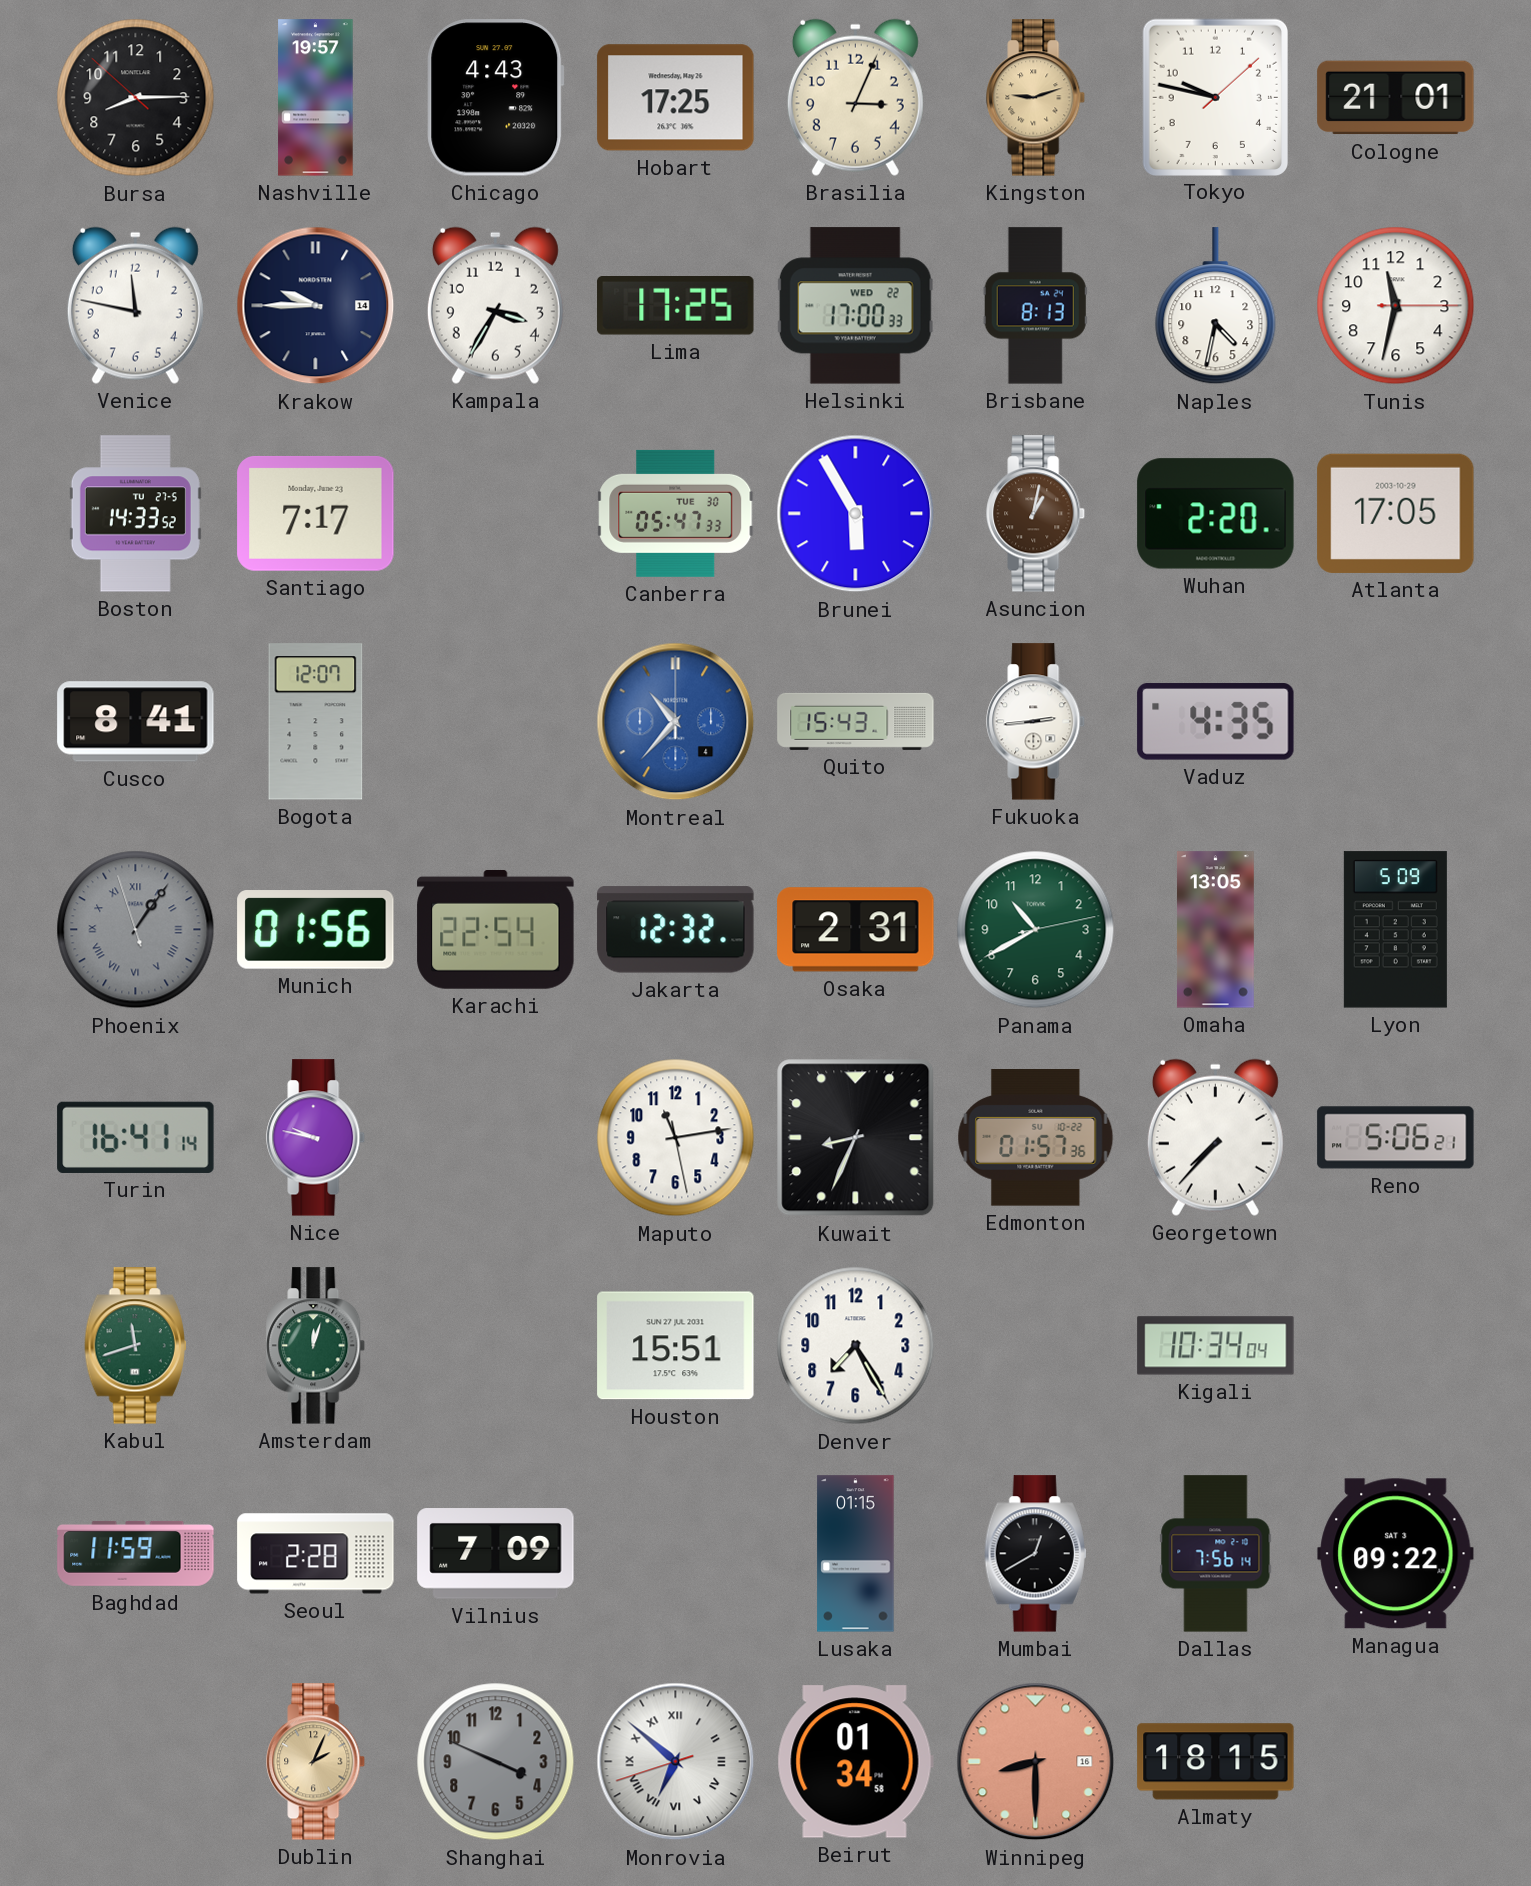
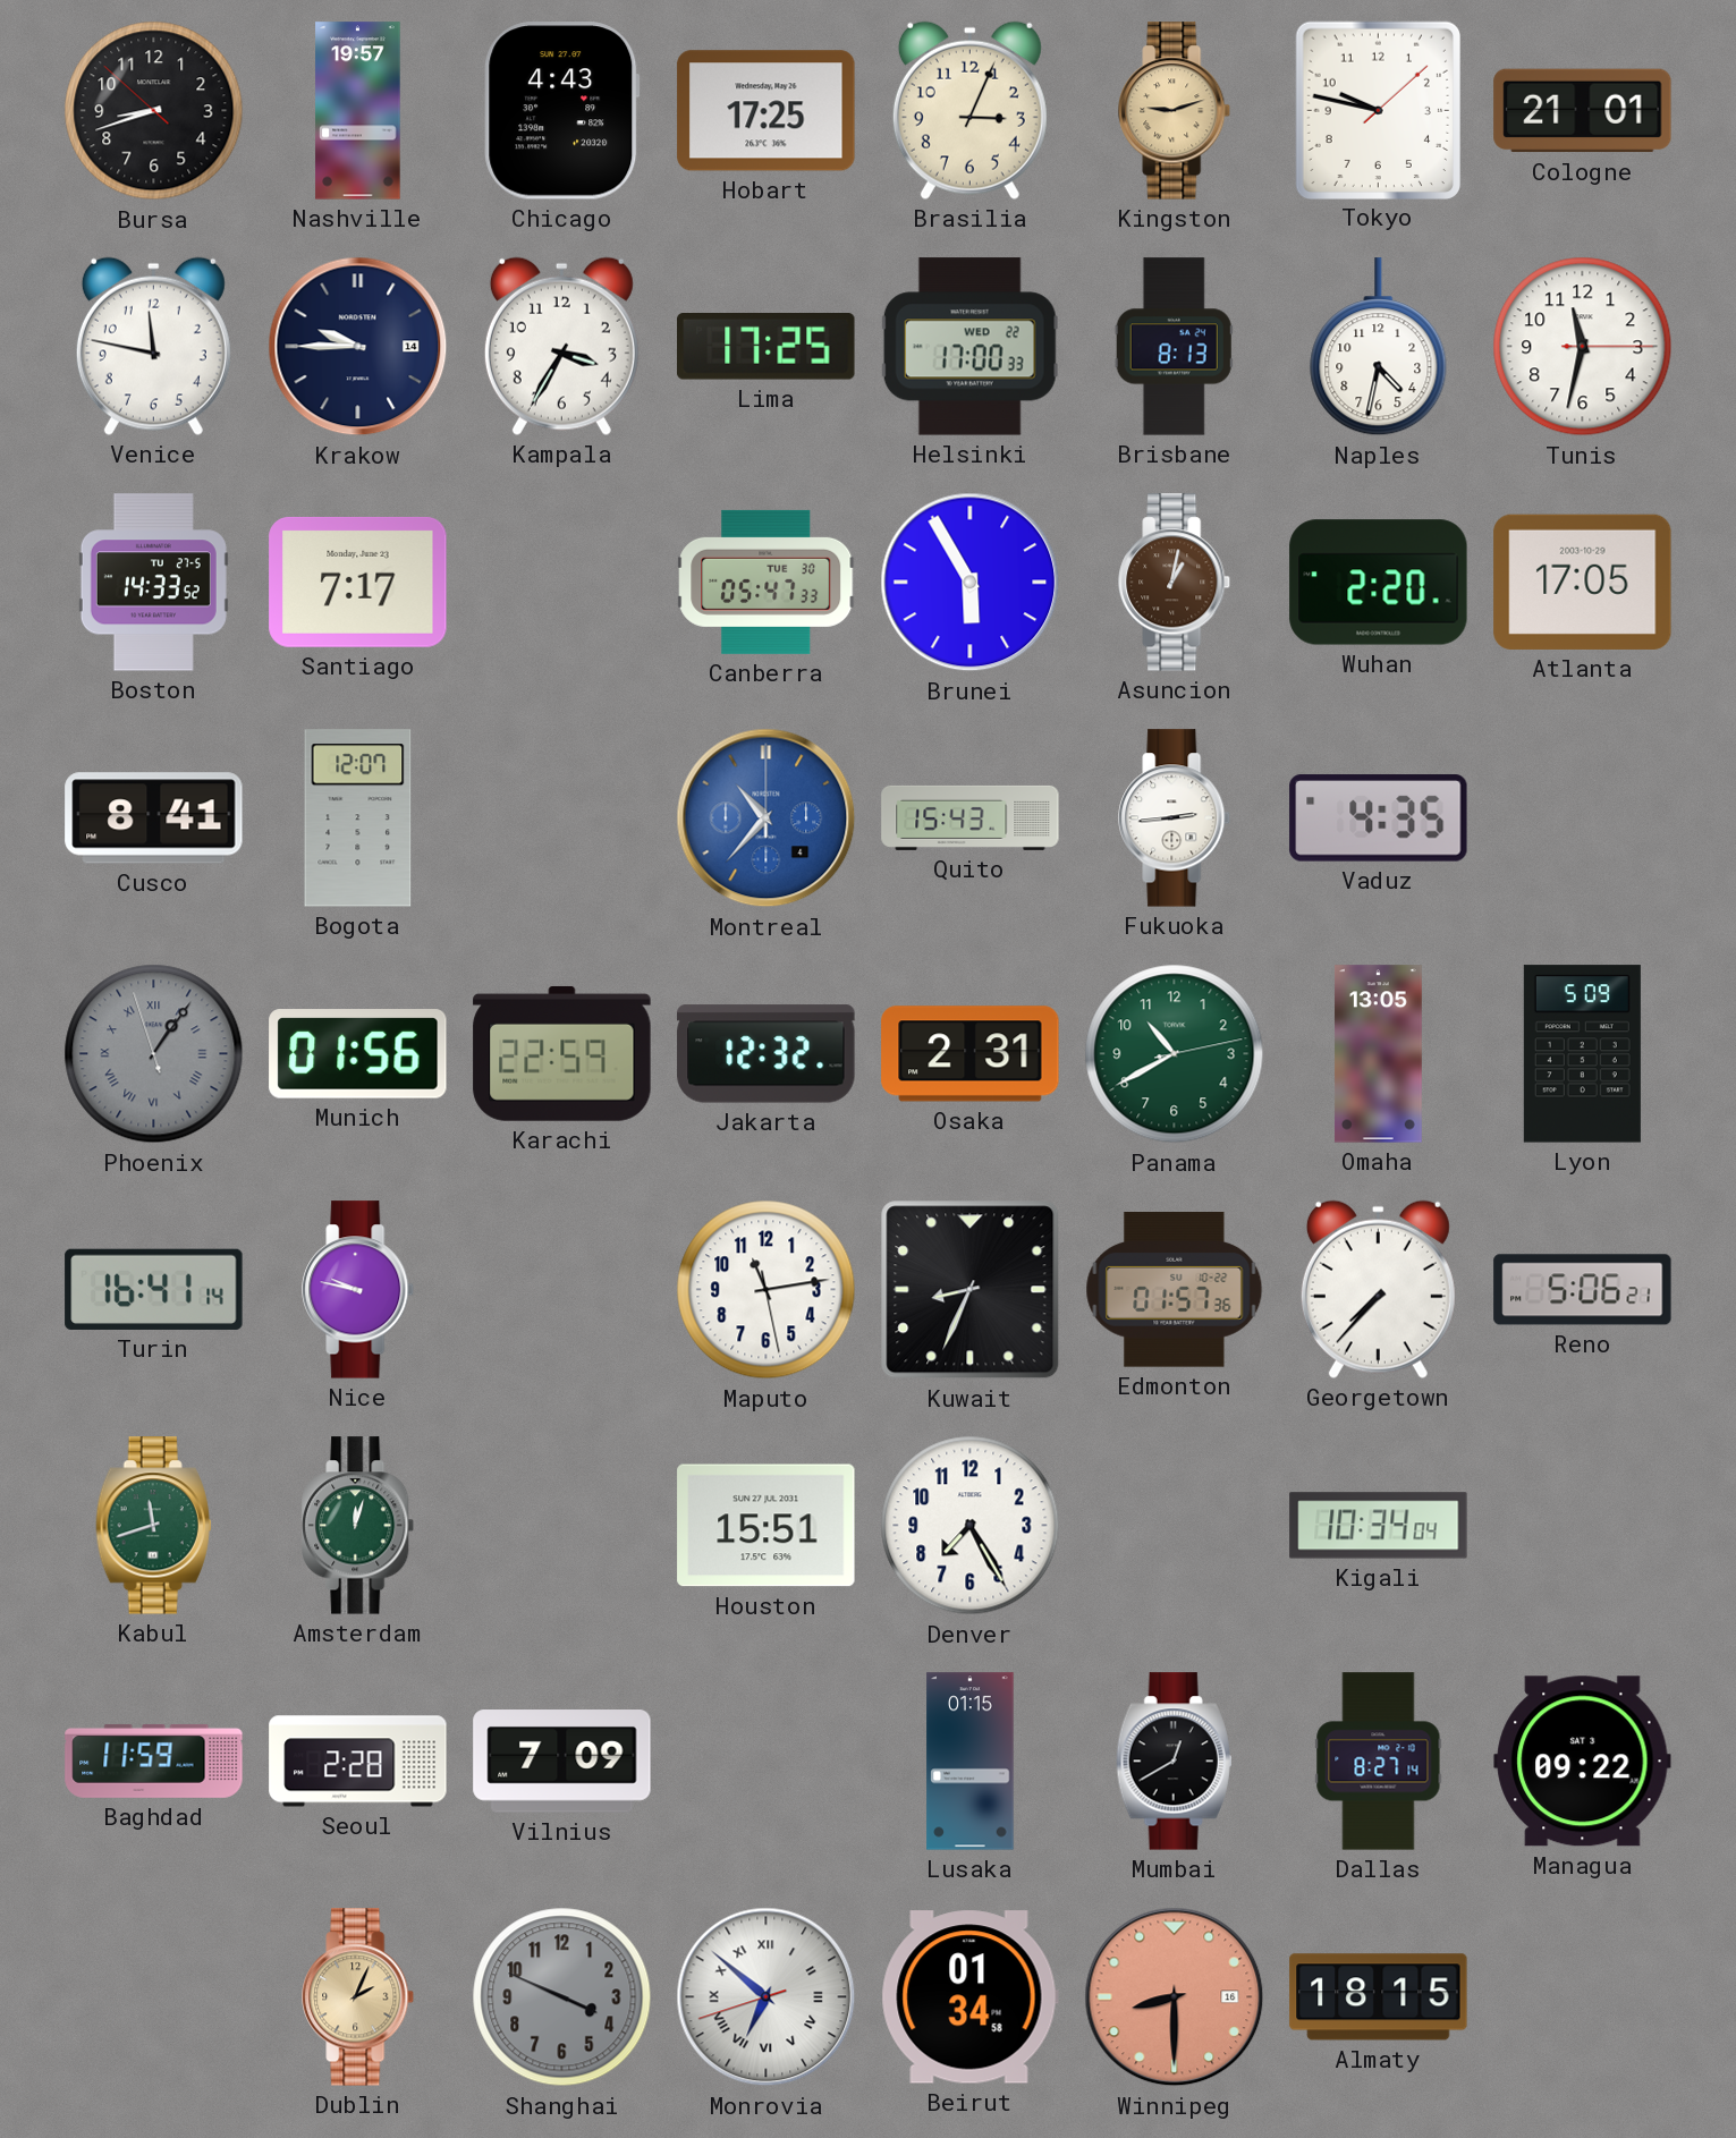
Bursa: 8:14 -> 8:41
Karachi: 22:54 -> 22:59
Dallas: 7:56 -> 8:27
